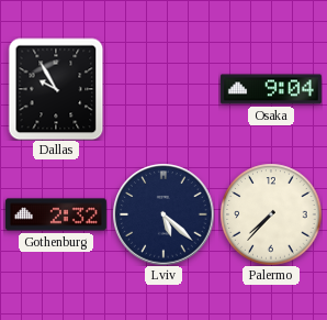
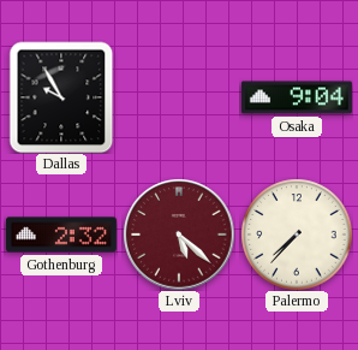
Lviv dial: navy -> burgundy
